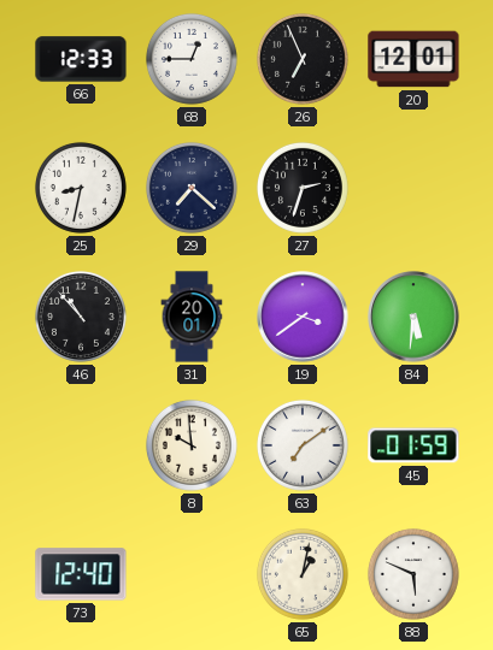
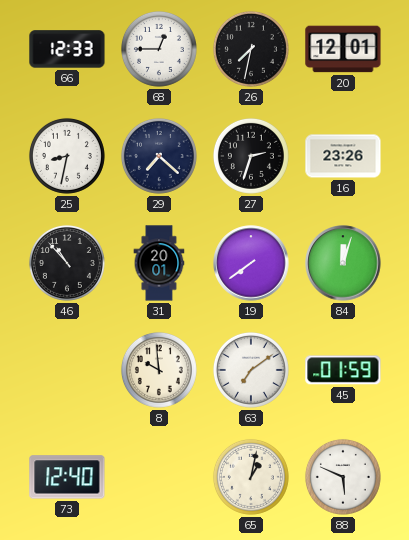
26: 6:56 -> 7:32
16: none -> 23:26
19: 3:39 -> 7:39
84: 5:31 -> 12:03
